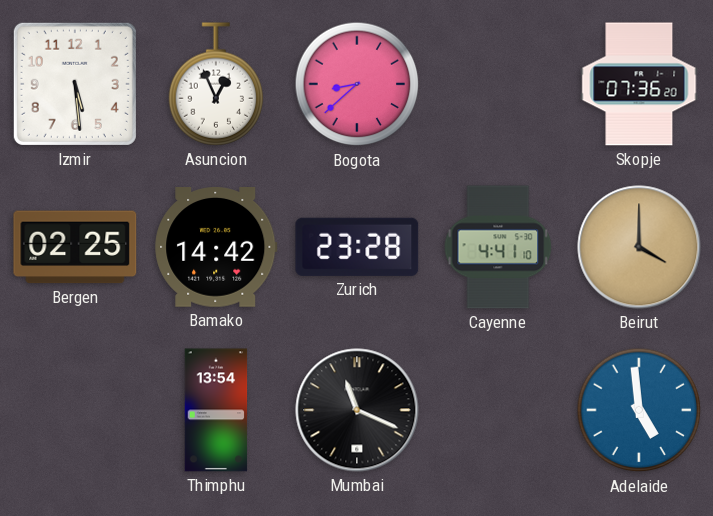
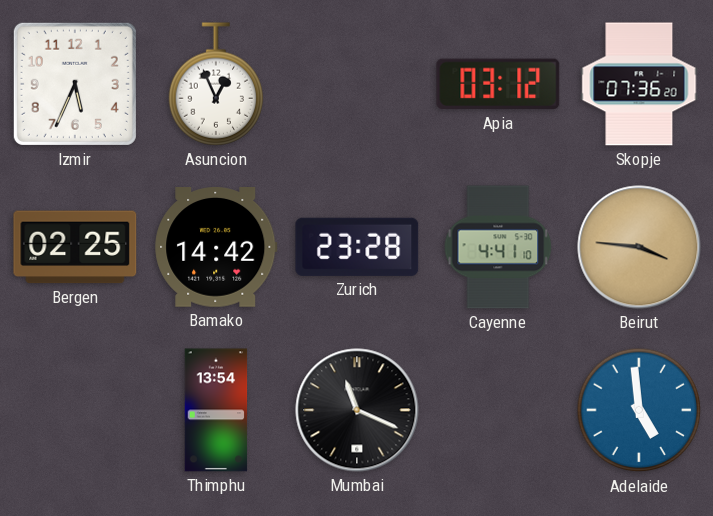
Izmir: 5:29 -> 5:34
Bogota: 8:38 -> none
Apia: none -> 03:12
Beirut: 4:00 -> 3:46
